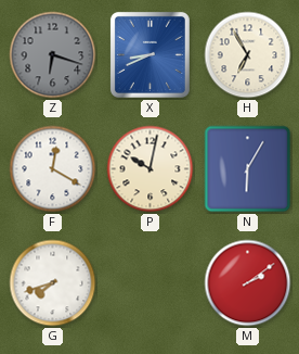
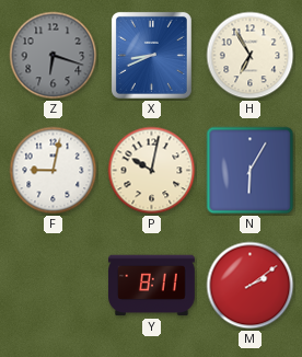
F: 12:20 -> 9:02
G: 7:42 -> none
Y: none -> 8:11
